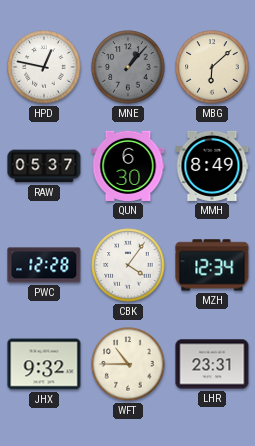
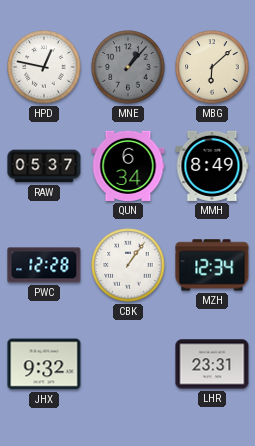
QUN: 6:30 -> 6:34
CBK: 4:06 -> 1:06
WFT: 10:45 -> none
